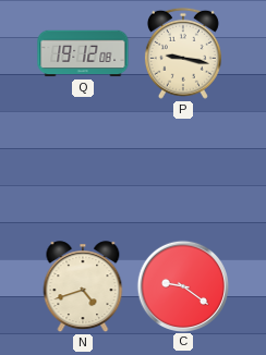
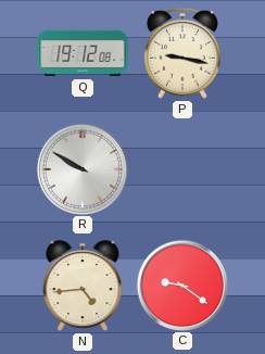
R: none -> 9:50
N: 4:42 -> 4:44
